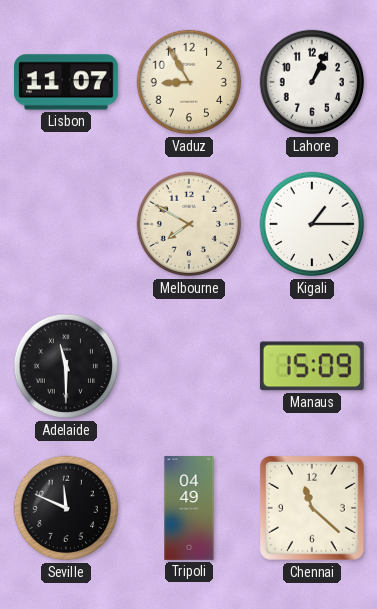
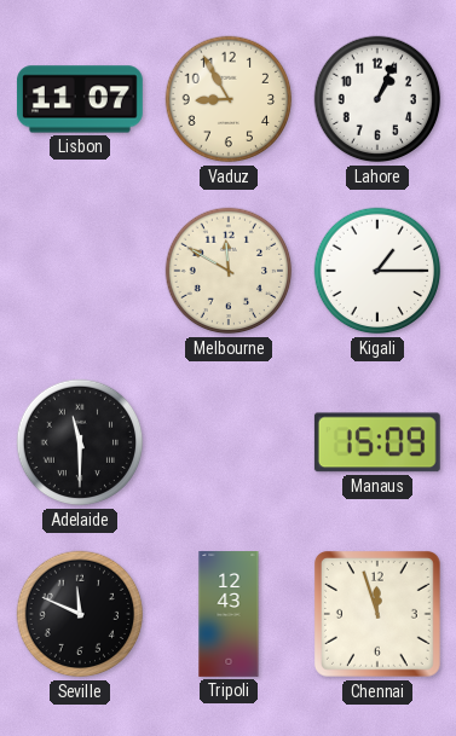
Melbourne: 7:50 -> 11:50
Tripoli: 04:49 -> 12:43
Chennai: 11:22 -> 11:57
